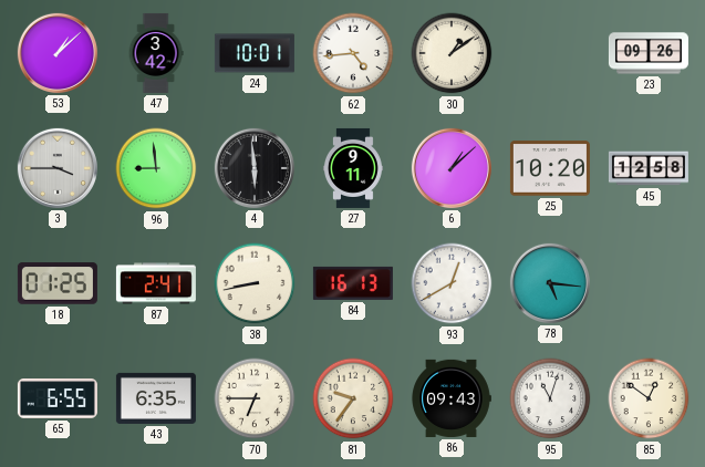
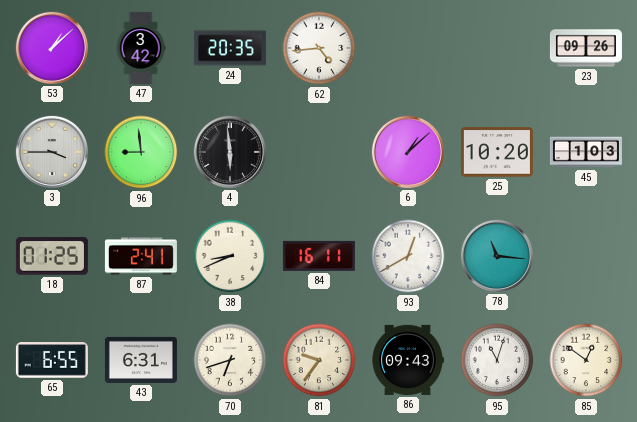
24: 10:01 -> 20:35
30: 1:09 -> none
27: 9:11 -> none
45: 12:58 -> 1:03
38: 8:43 -> 8:41
84: 16:13 -> 16:11
78: 5:16 -> 11:16
43: 6:35 -> 6:31
70: 6:45 -> 6:42
